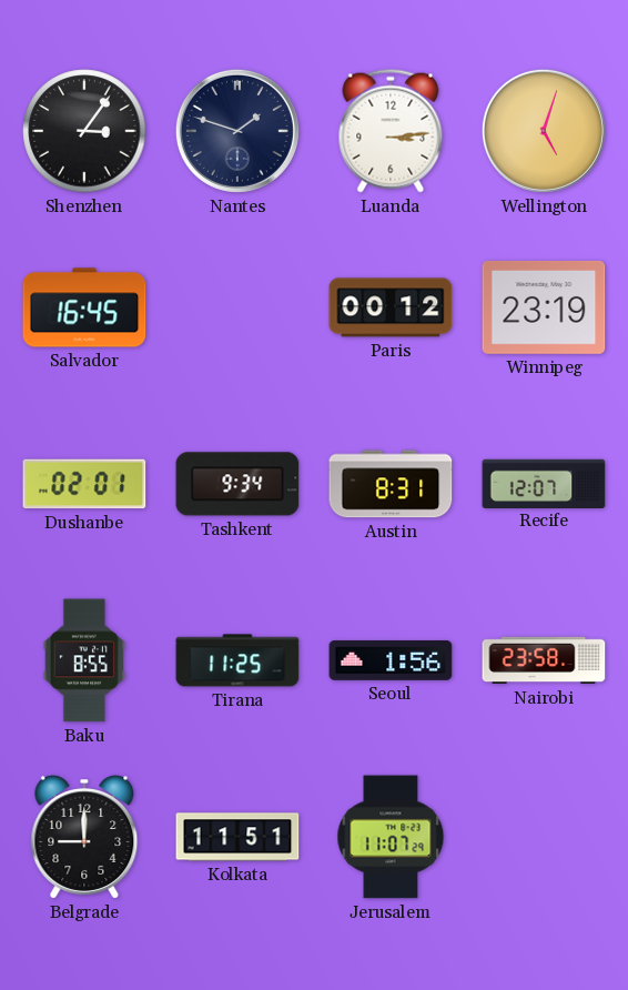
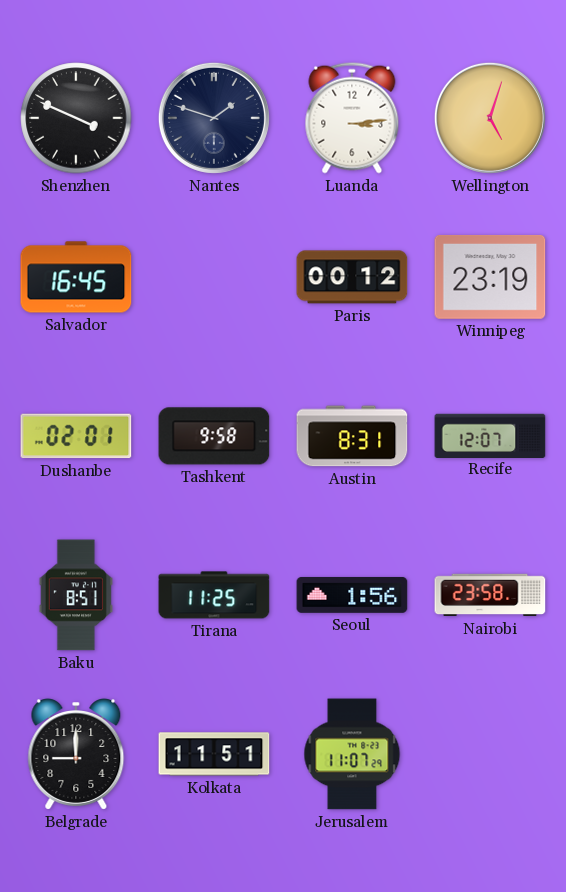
Shenzhen: 3:06 -> 3:49
Tashkent: 9:34 -> 9:58
Baku: 8:55 -> 8:51
